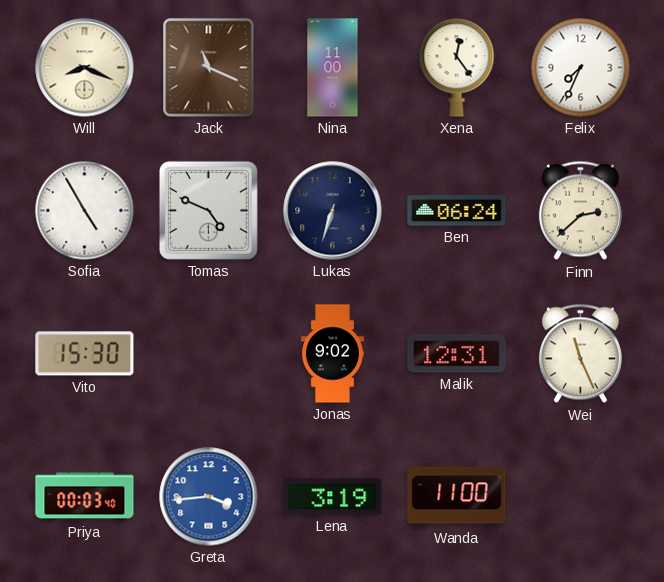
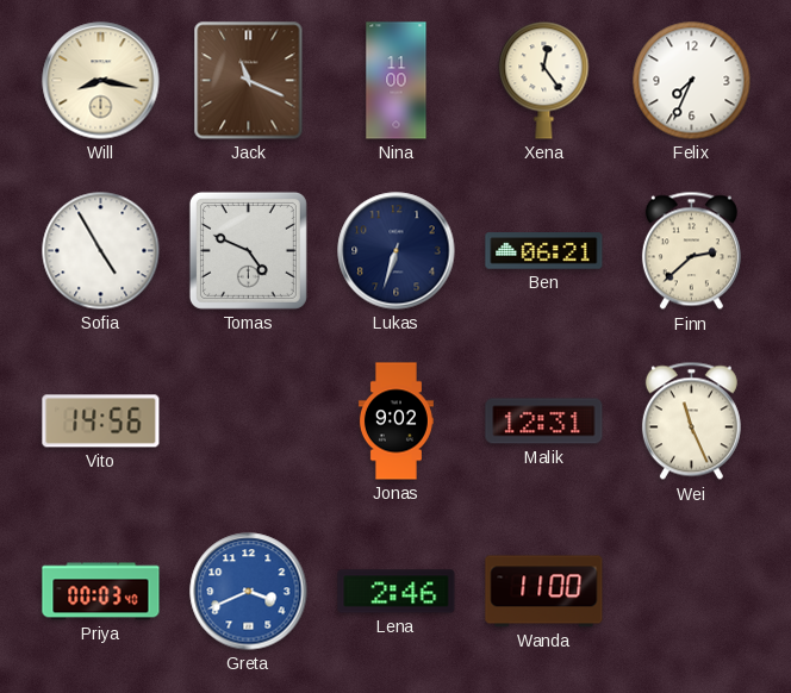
Will: 8:19 -> 8:17
Ben: 06:24 -> 06:21
Vito: 15:30 -> 14:56
Greta: 3:44 -> 3:41
Lena: 3:19 -> 2:46
